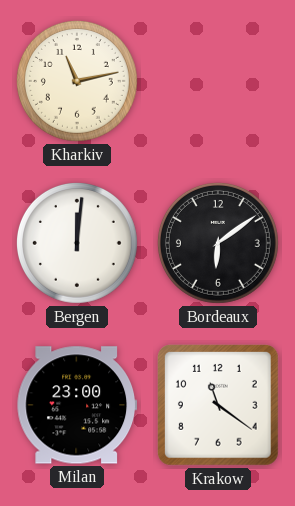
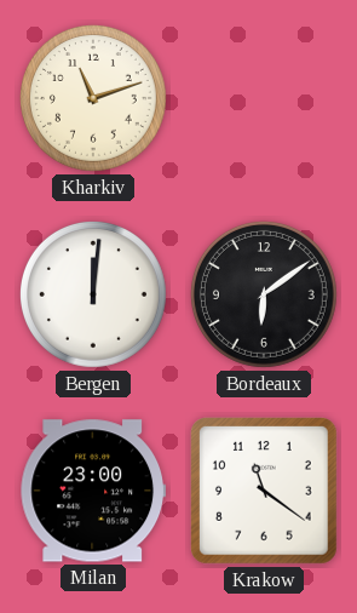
Kharkiv: 11:13 -> 11:12
